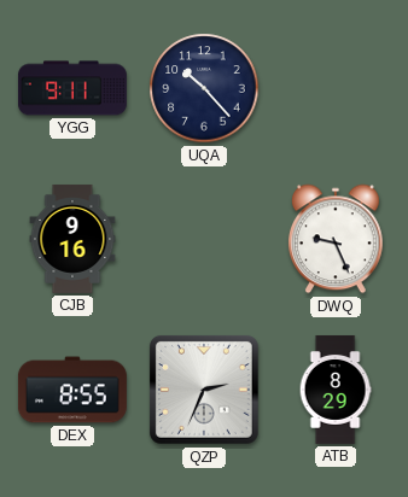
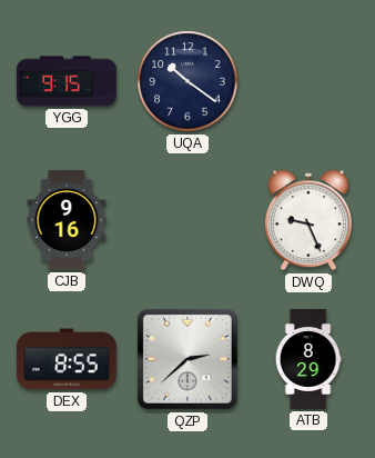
YGG: 9:11 -> 9:15
UQA: 10:23 -> 10:21
QZP: 2:34 -> 2:38
